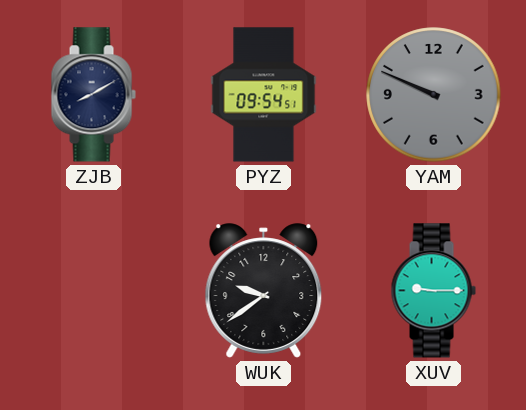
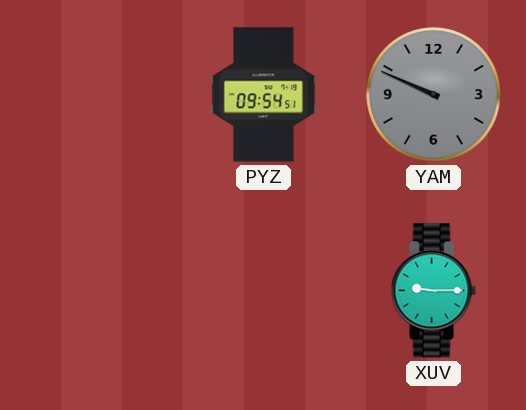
ZJB: 8:10 -> none
WUK: 9:39 -> none
